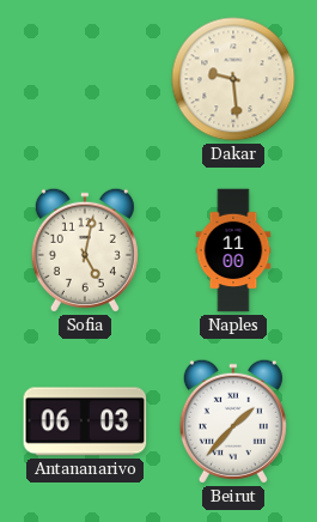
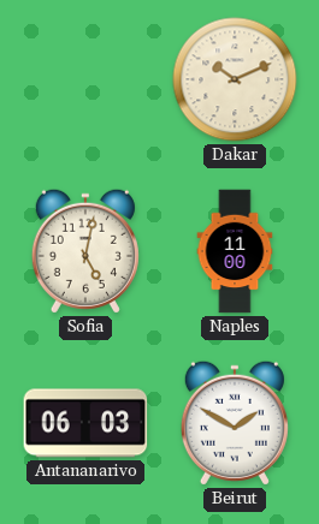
Dakar: 9:29 -> 10:11
Beirut: 1:37 -> 1:50
